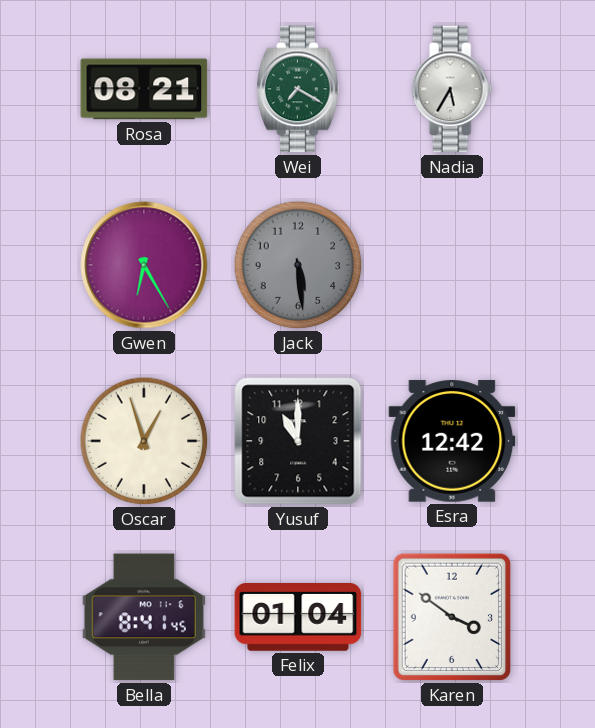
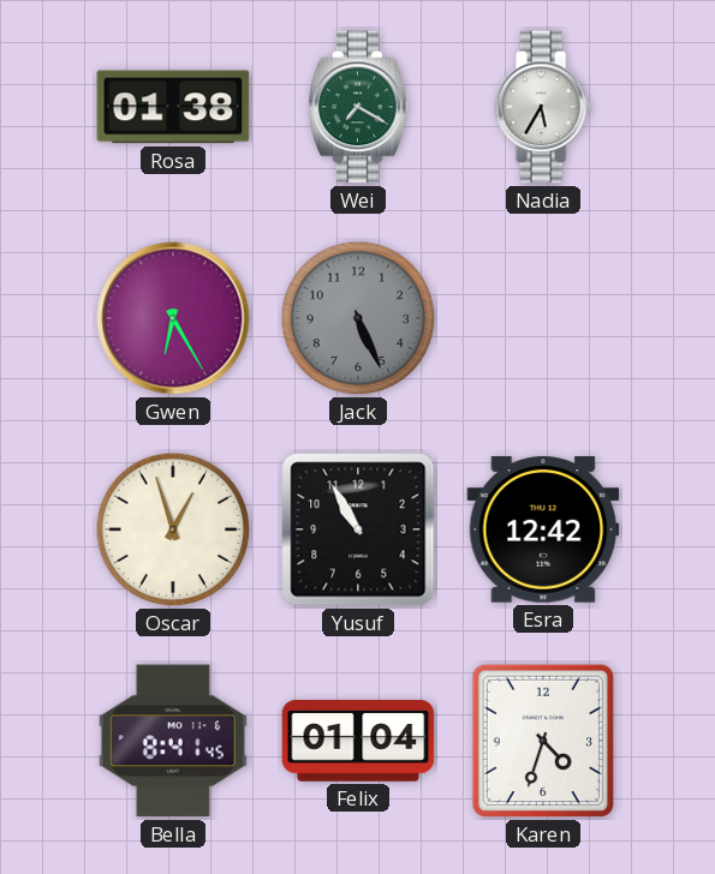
Rosa: 08:21 -> 01:38
Jack: 5:29 -> 5:26
Yusuf: 11:00 -> 10:55
Karen: 3:51 -> 4:33
